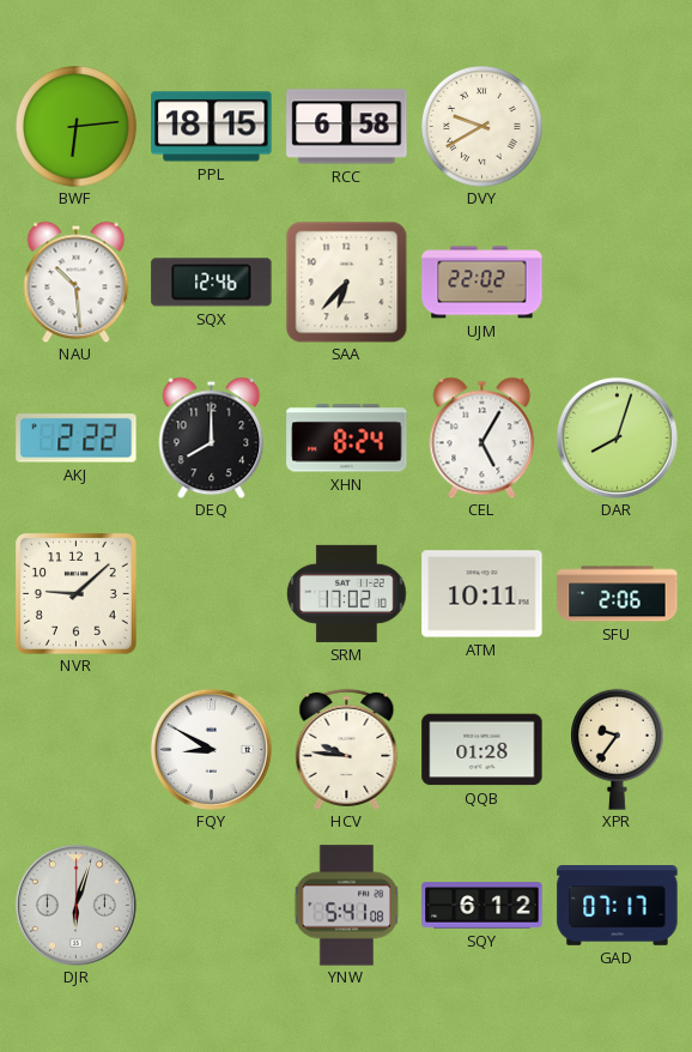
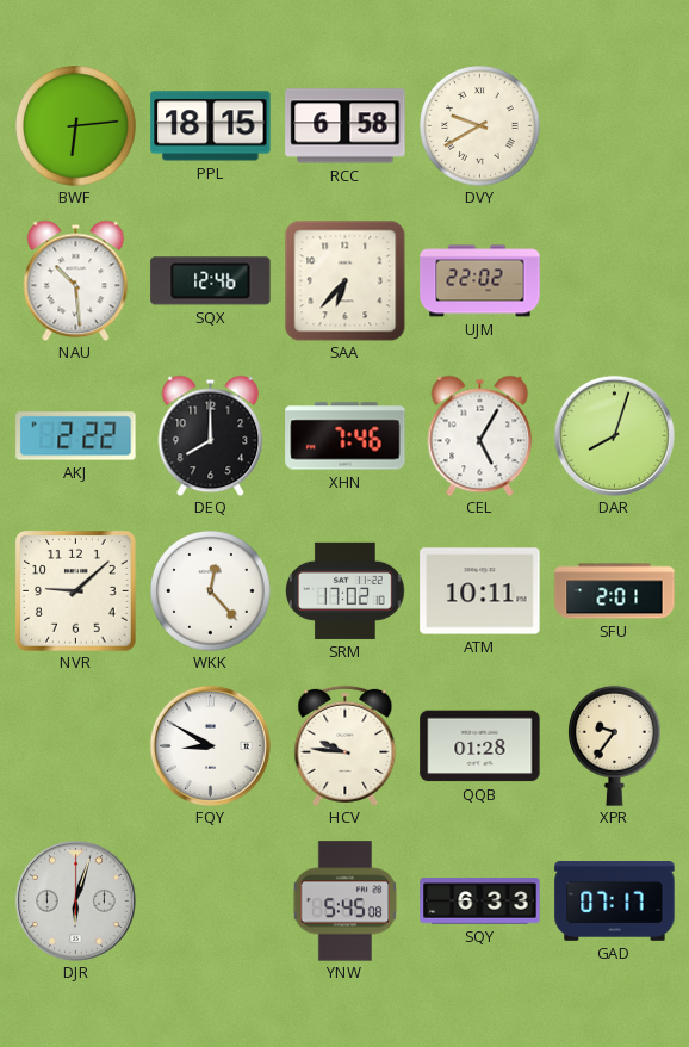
XHN: 8:24 -> 7:46
WKK: none -> 12:23
SFU: 2:06 -> 2:01
YNW: 5:41 -> 5:45
SQY: 6:12 -> 6:33
